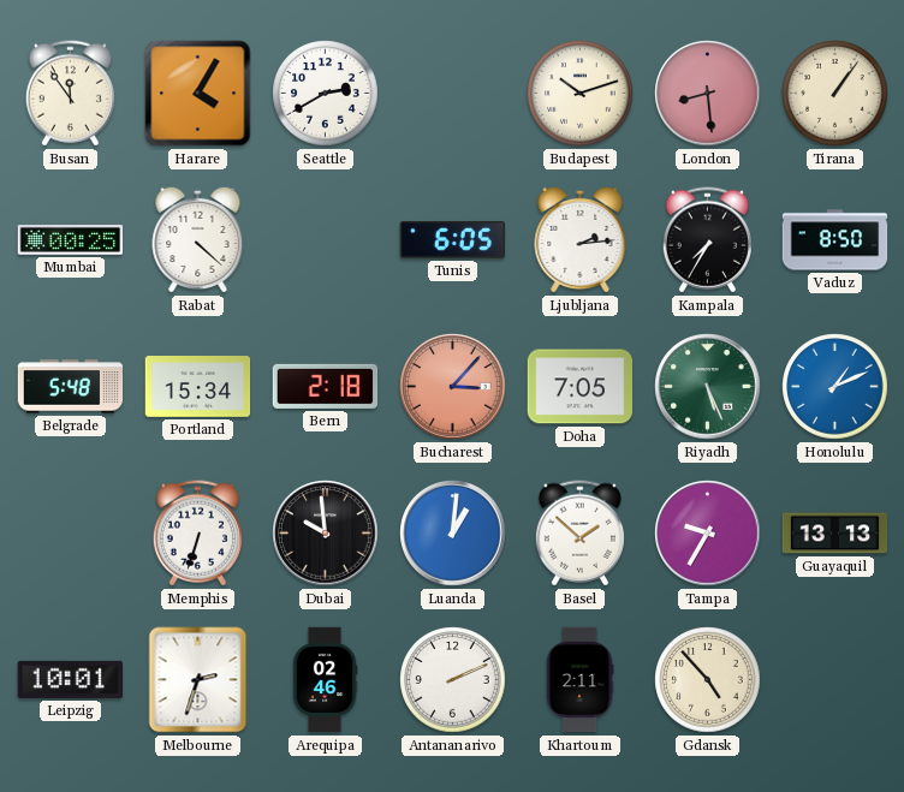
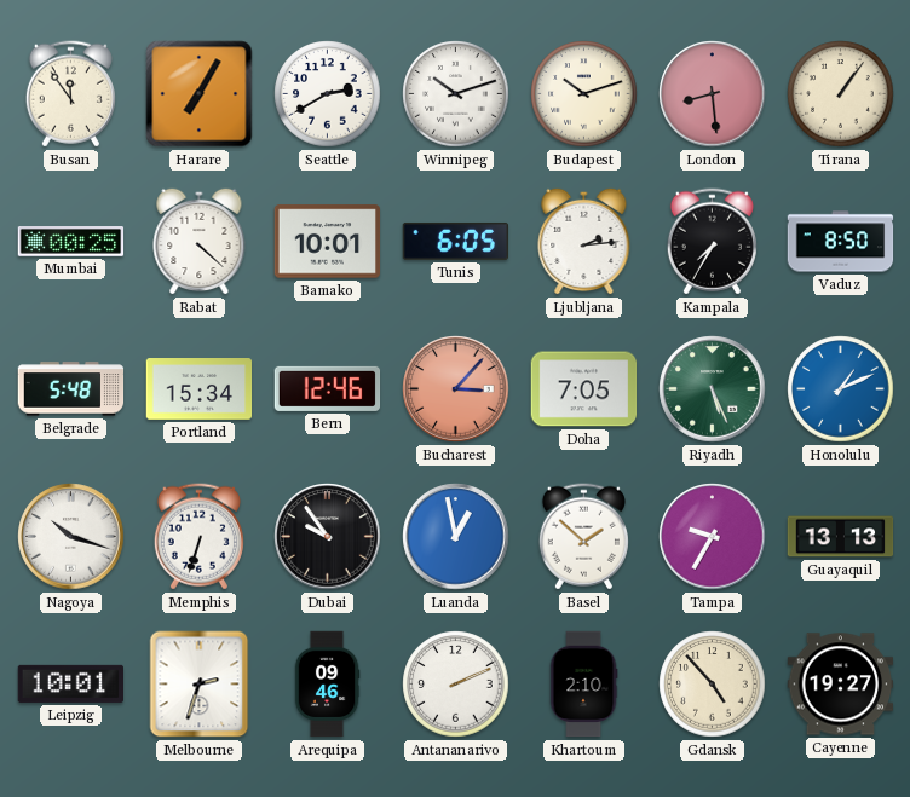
Harare: 4:05 -> 7:05
Winnipeg: none -> 10:12
Bamako: none -> 10:01
Bern: 2:18 -> 12:46
Nagoya: none -> 10:18
Dubai: 9:59 -> 9:54
Luanda: 1:01 -> 12:58
Arequipa: 02:46 -> 09:46
Khartoum: 2:11 -> 2:10
Cayenne: none -> 19:27
